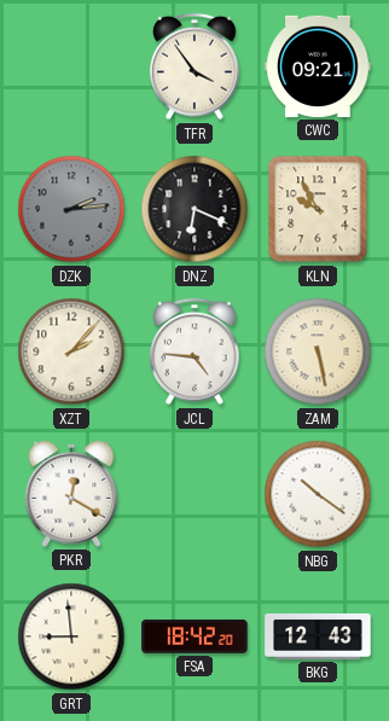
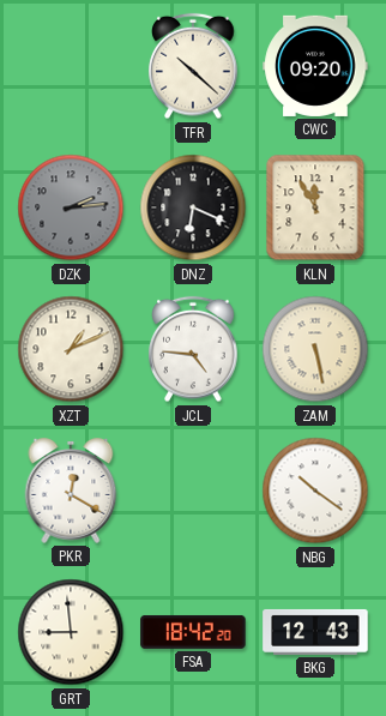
TFR: 3:54 -> 10:22
CWC: 09:21 -> 09:20
KLN: 9:55 -> 11:55
XZT: 2:07 -> 1:11
